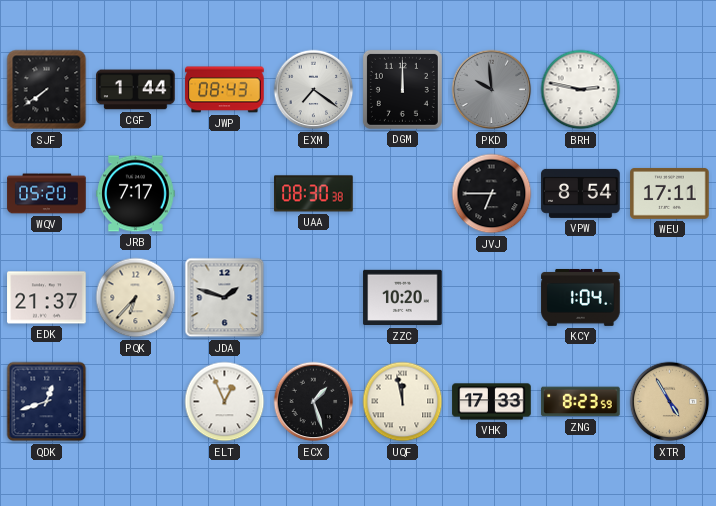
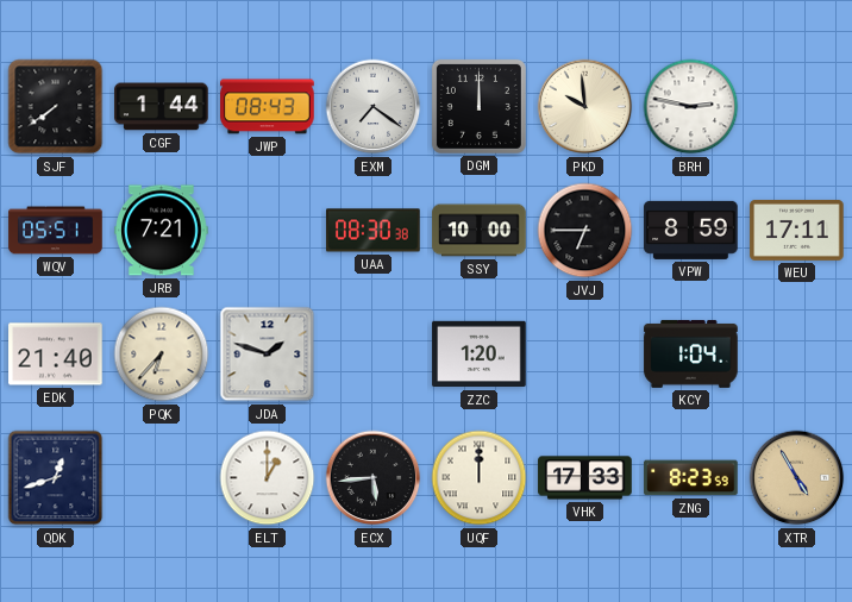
PKD dial: grey -> cream
WQV: 05:20 -> 05:51
JRB: 7:17 -> 7:21
SSY: none -> 10:00
VPW: 8:54 -> 8:59
EDK: 21:37 -> 21:40
ZZC: 10:20 -> 1:20
ELT: 12:56 -> 1:00
ECX: 1:27 -> 5:44
UQF: 11:58 -> 12:00
